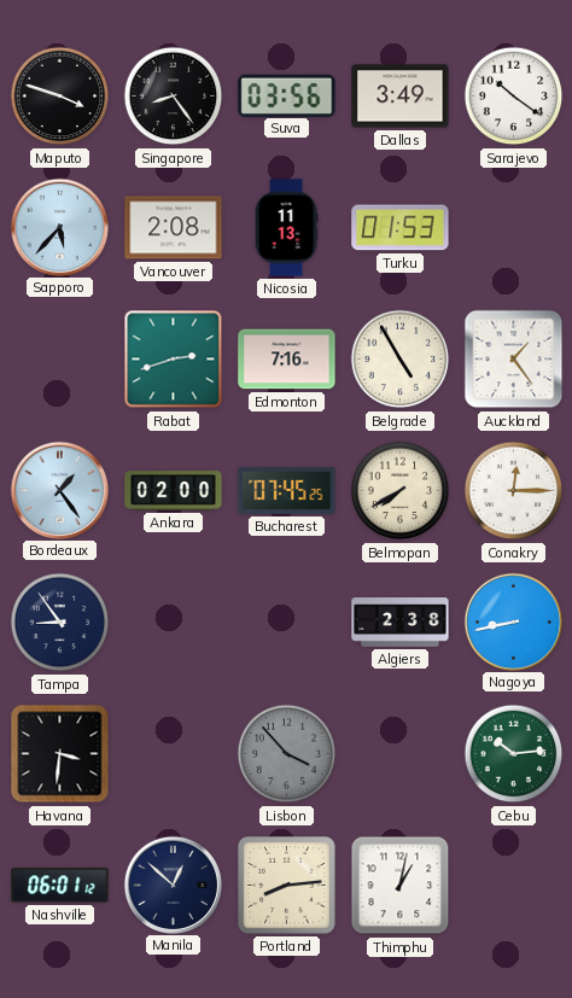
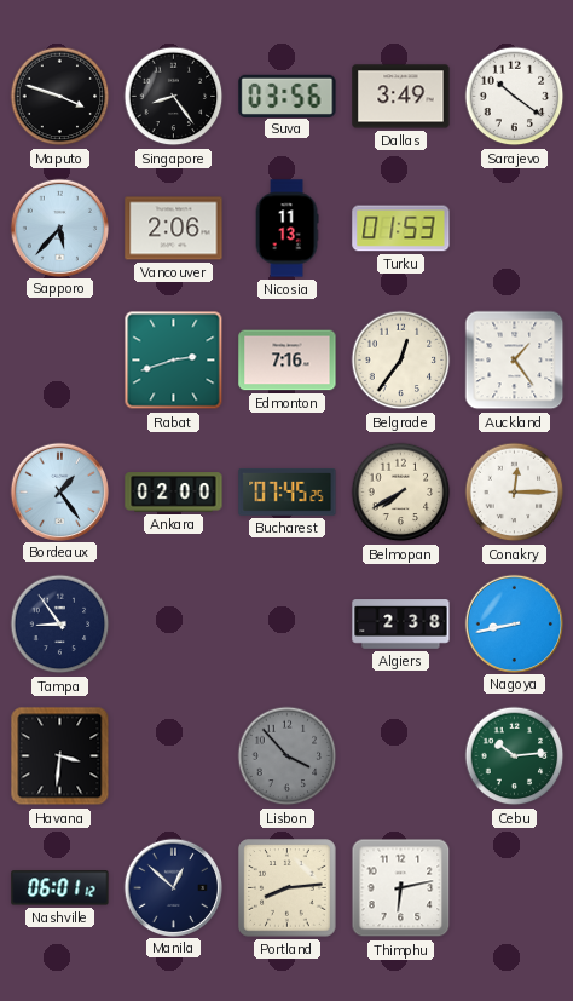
Vancouver: 2:08 -> 2:06
Belgrade: 4:55 -> 12:36
Thimphu: 1:02 -> 6:13
